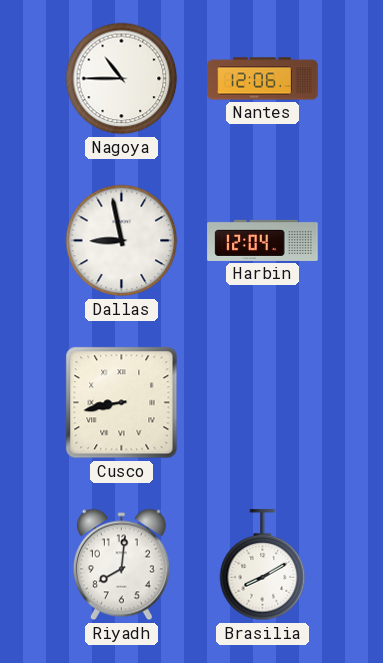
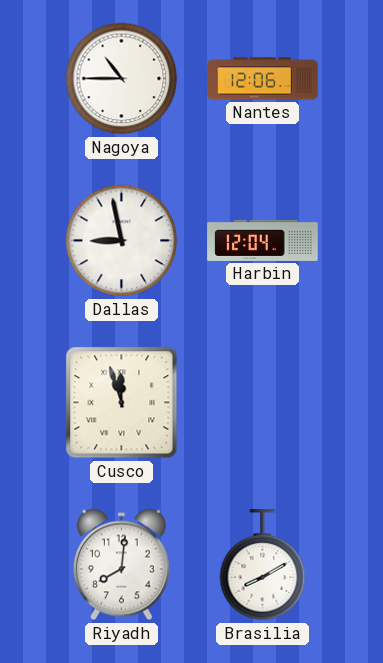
Cusco: 8:43 -> 11:57
